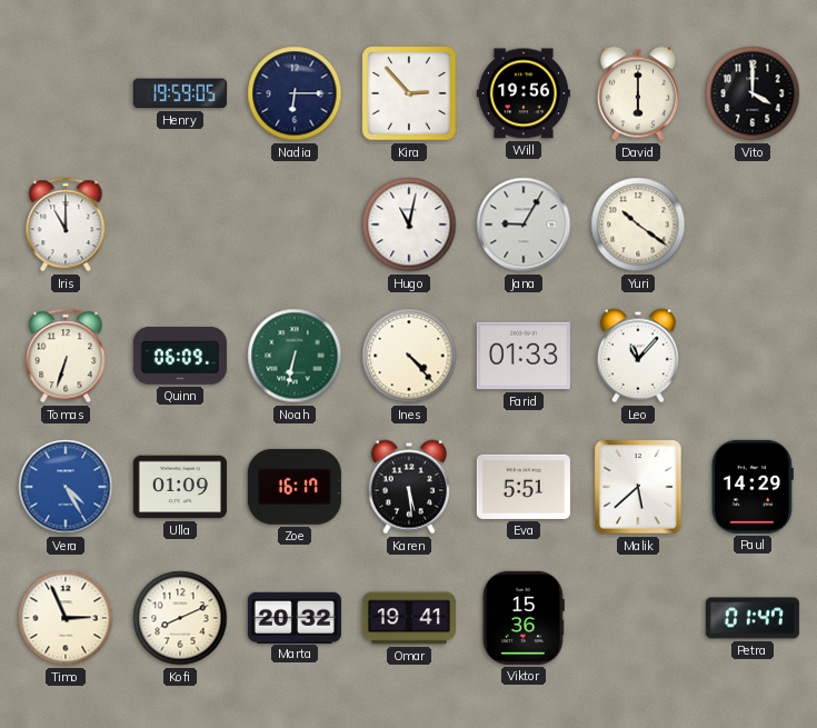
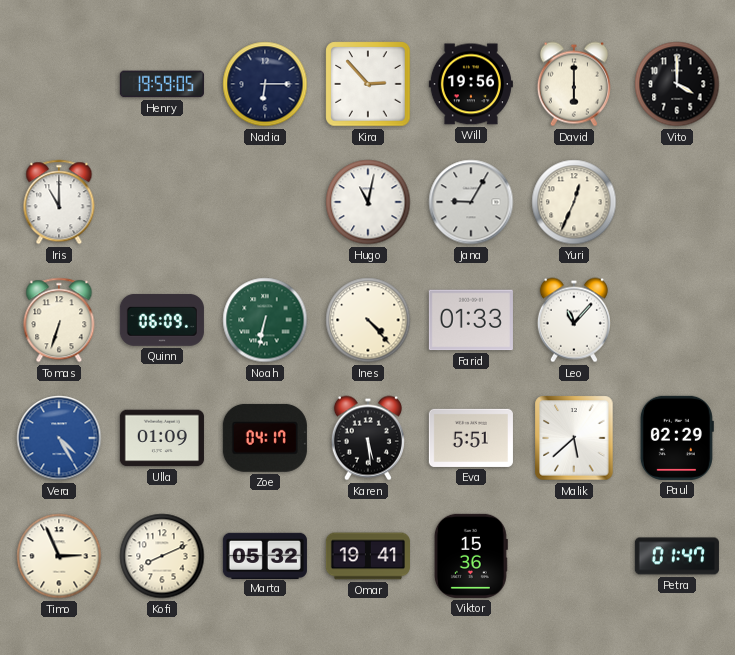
Yuri: 10:21 -> 12:34
Zoe: 16:17 -> 04:17
Paul: 14:29 -> 02:29
Marta: 20:32 -> 05:32
